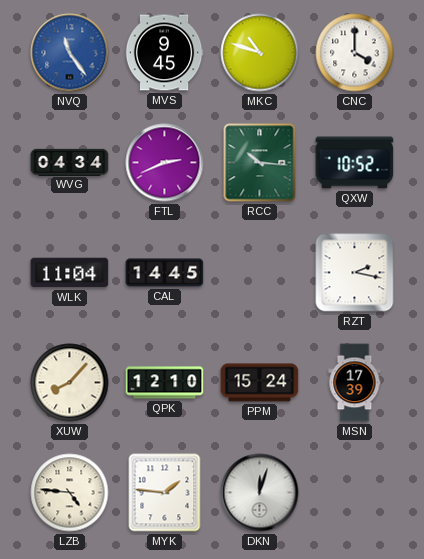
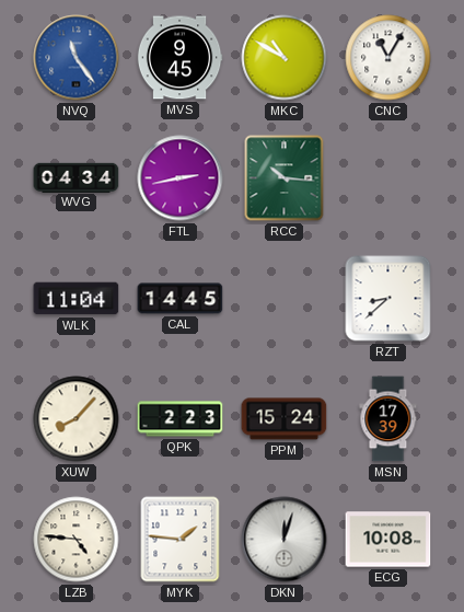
MKC: 10:48 -> 10:50
CNC: 4:00 -> 11:05
FTL: 2:41 -> 2:43
QXW: 10:52 -> none
RZT: 2:17 -> 8:38
QPK: 12:10 -> 2:23
ECG: none -> 10:08
